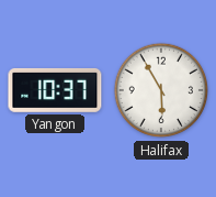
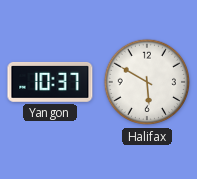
Halifax: 5:55 -> 5:50
